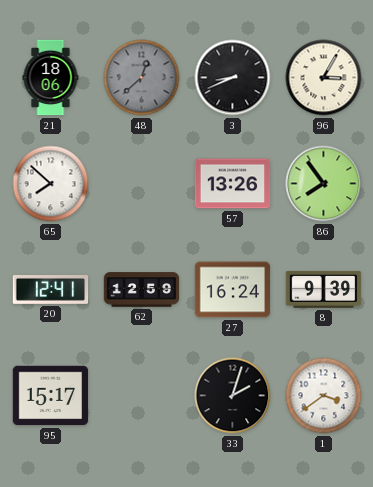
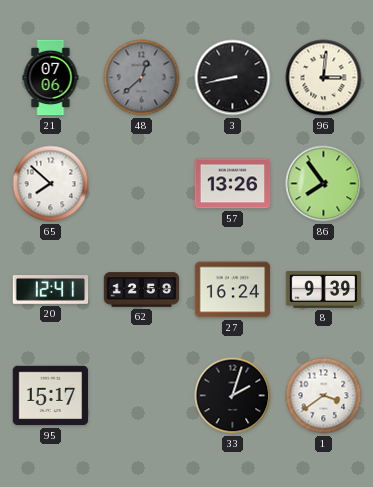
21: 18:06 -> 07:06
3: 8:41 -> 8:43
96: 3:05 -> 3:01
